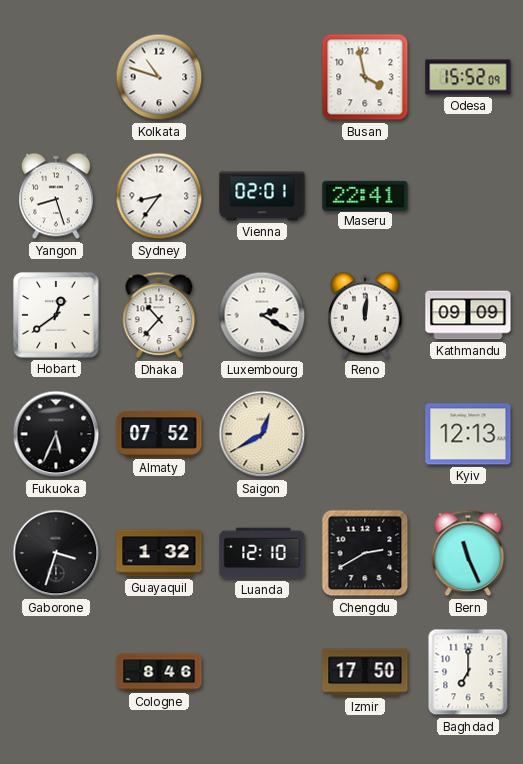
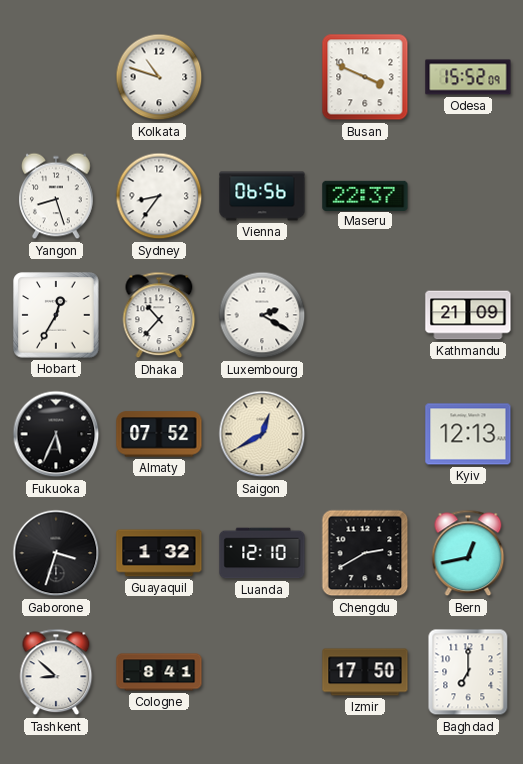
Busan: 3:58 -> 3:49
Vienna: 02:01 -> 06:56
Maseru: 22:41 -> 22:37
Hobart: 12:39 -> 12:35
Reno: 12:01 -> none
Kathmandu: 09:09 -> 21:09
Bern: 11:26 -> 12:43
Tashkent: none -> 8:52
Cologne: 8:46 -> 8:41
